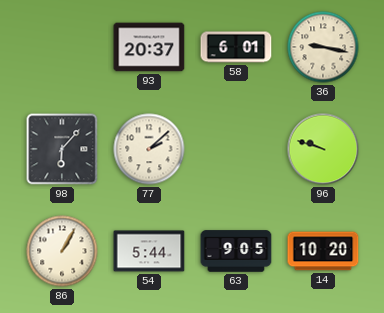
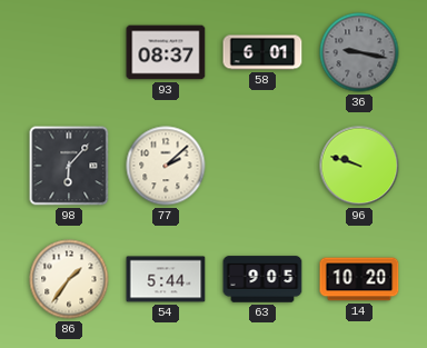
93: 20:37 -> 08:37
36 dial: cream -> grey
86: 1:05 -> 1:36
